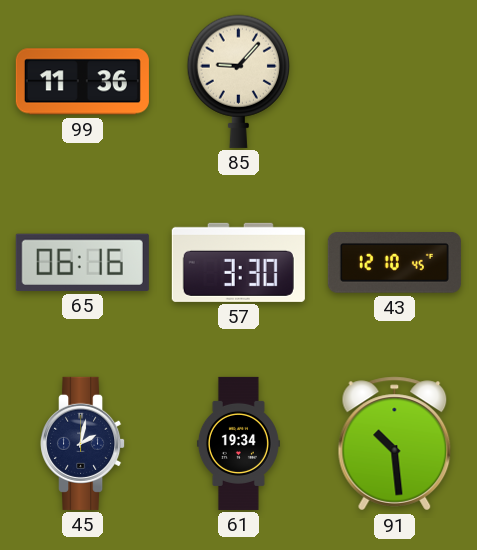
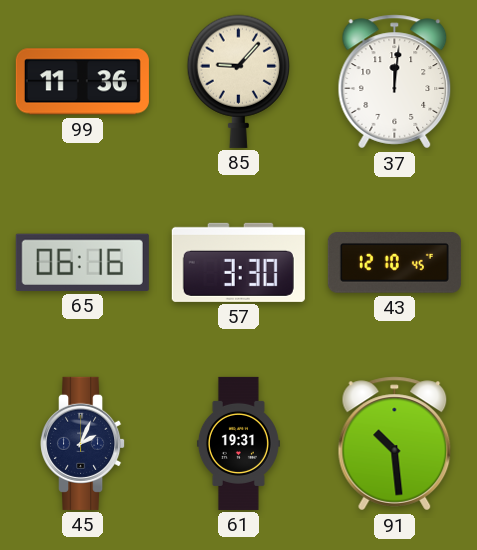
37: none -> 12:01
45: 2:02 -> 2:04
61: 19:34 -> 19:31
